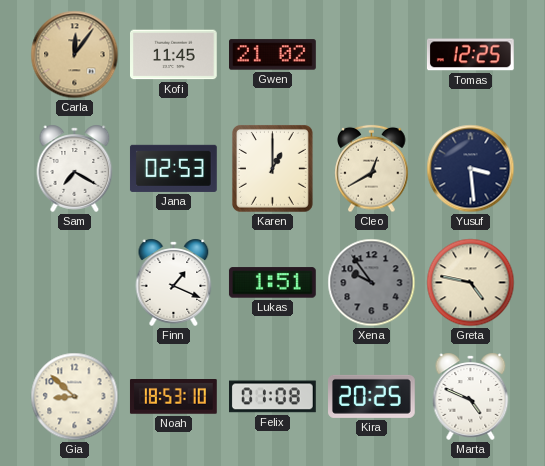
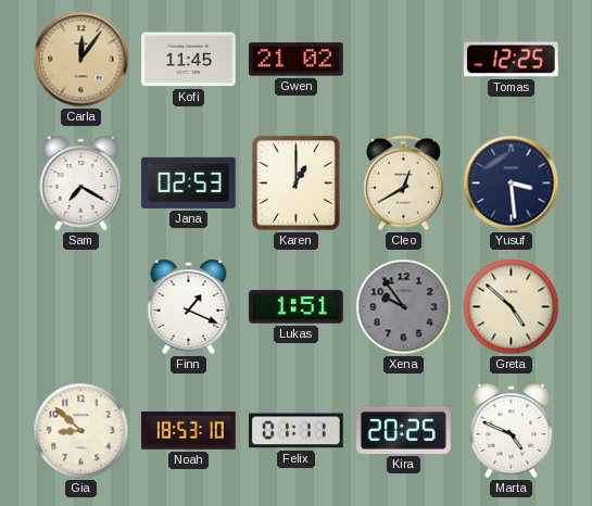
Greta: 4:47 -> 4:52
Felix: 01:08 -> 01:11
